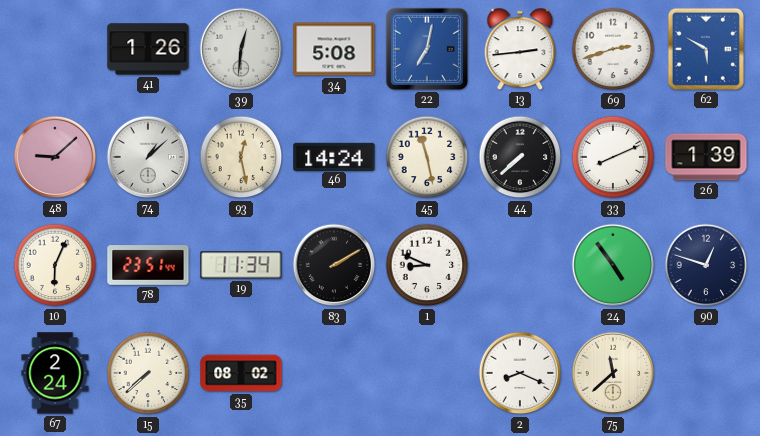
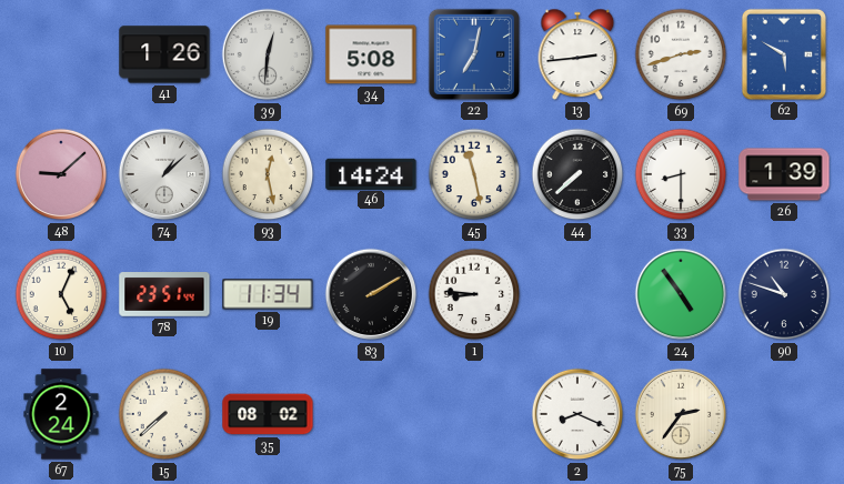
33: 8:11 -> 8:30
10: 6:04 -> 5:04
1: 8:49 -> 8:46
90: 12:48 -> 10:48
75: 11:38 -> 2:36
